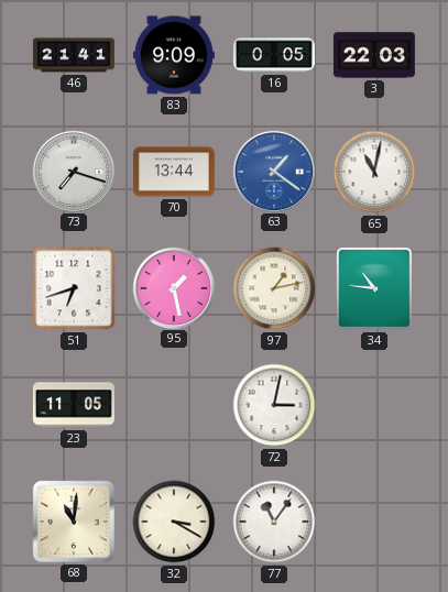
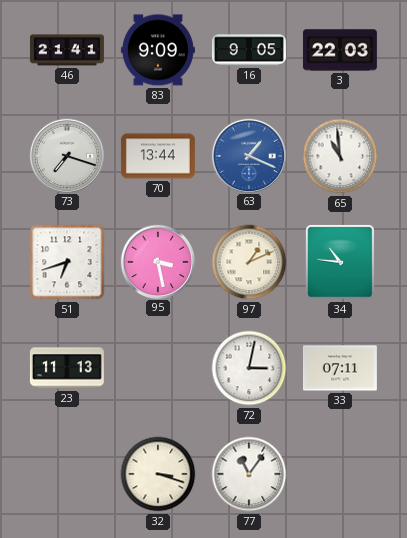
16: 0:05 -> 9:05
63: 1:21 -> 1:19
65: 11:02 -> 10:59
95: 1:28 -> 3:28
97: 1:13 -> 1:11
23: 11:05 -> 11:13
33: none -> 07:11
68: 11:01 -> none
32: 3:20 -> 3:18
